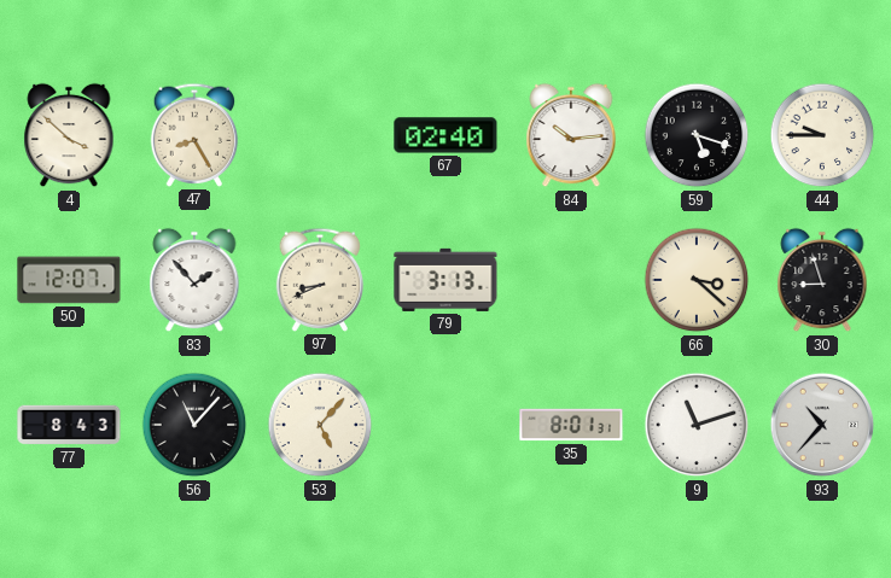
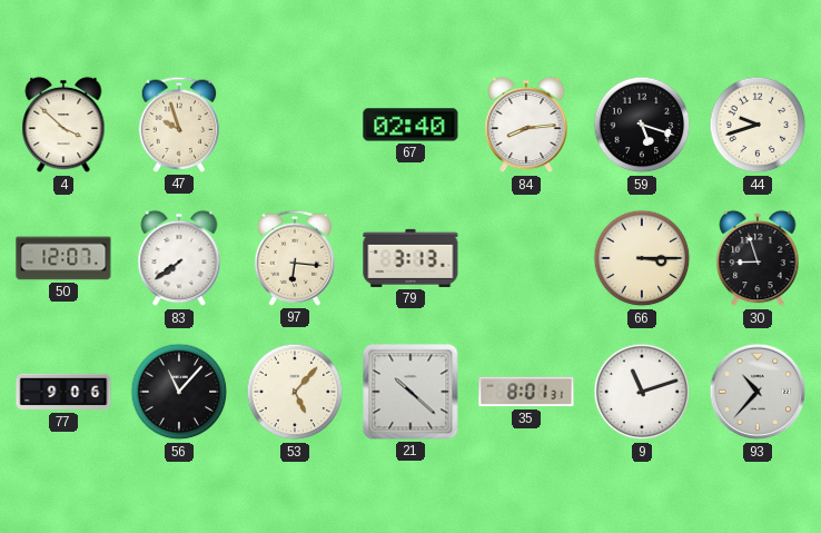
47: 8:25 -> 9:57
84: 10:14 -> 8:14
44: 9:45 -> 9:42
83: 1:53 -> 7:39
97: 8:41 -> 6:16
66: 3:22 -> 3:15
77: 8:43 -> 9:06
21: none -> 10:22
